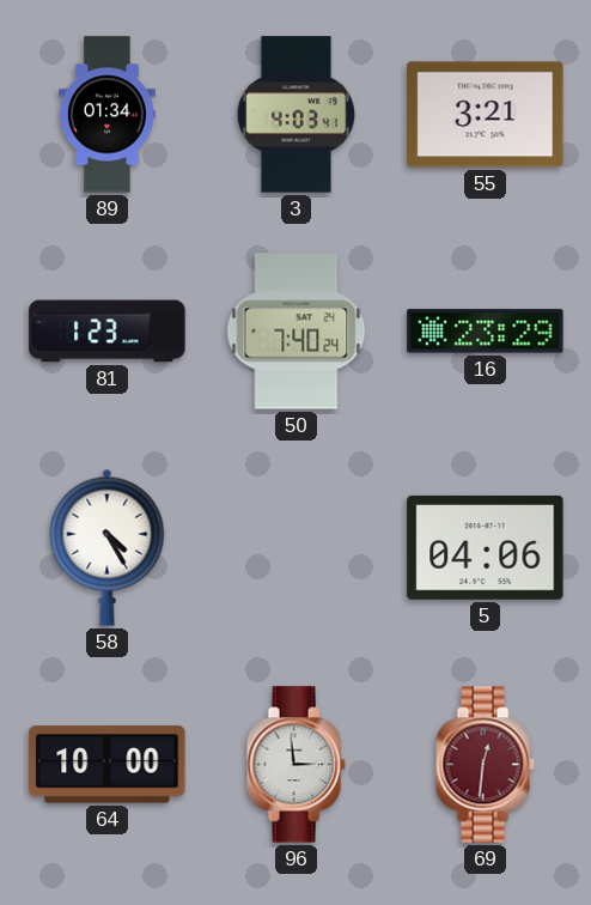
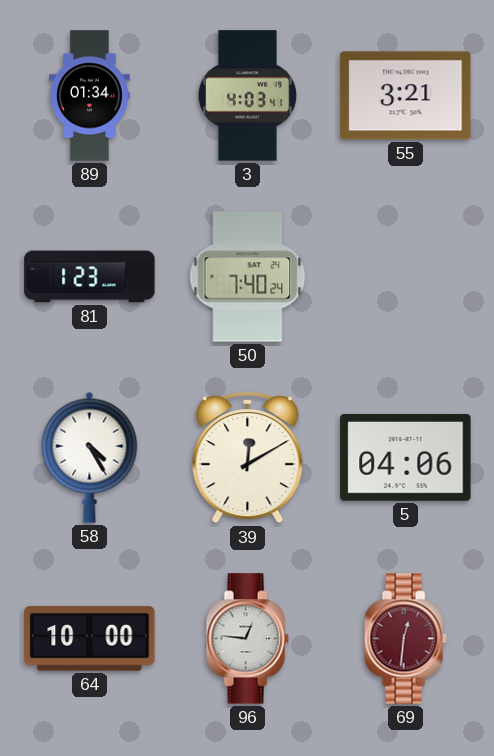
16: 23:29 -> none
39: none -> 12:10
96: 2:59 -> 12:46
